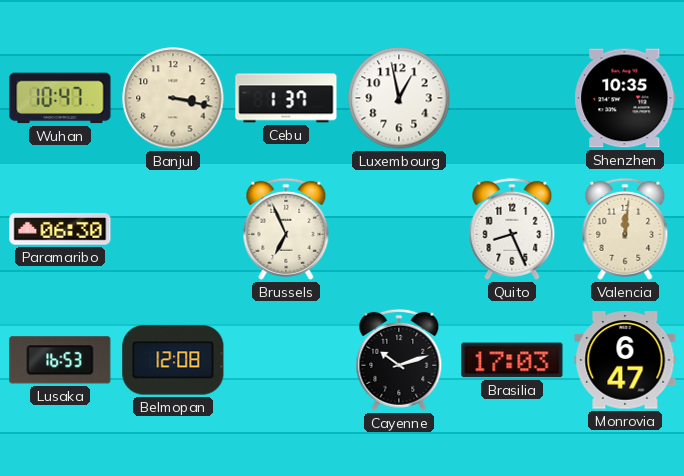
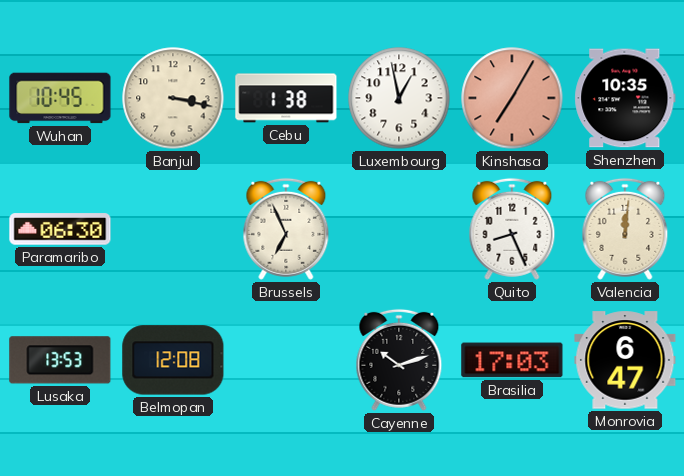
Wuhan: 10:47 -> 10:45
Cebu: 1:37 -> 1:38
Kinshasa: none -> 7:05
Lusaka: 16:53 -> 13:53
